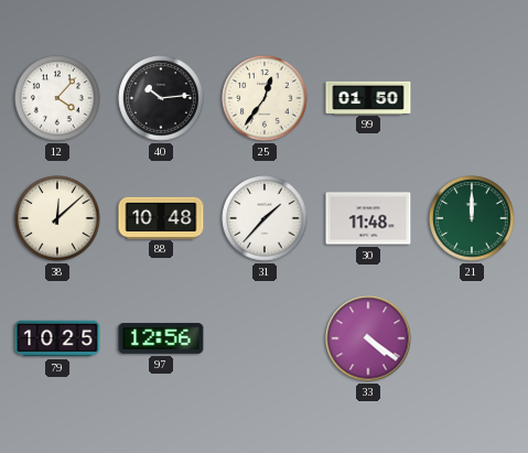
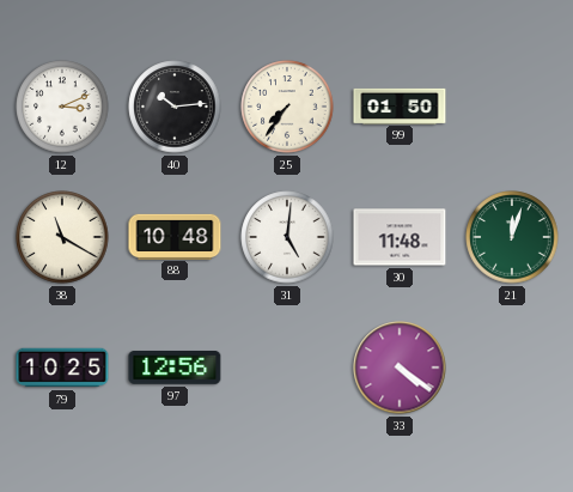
12: 4:07 -> 3:11
25: 12:36 -> 7:36
38: 12:08 -> 11:20
31: 1:37 -> 5:01
21: 12:00 -> 12:03
